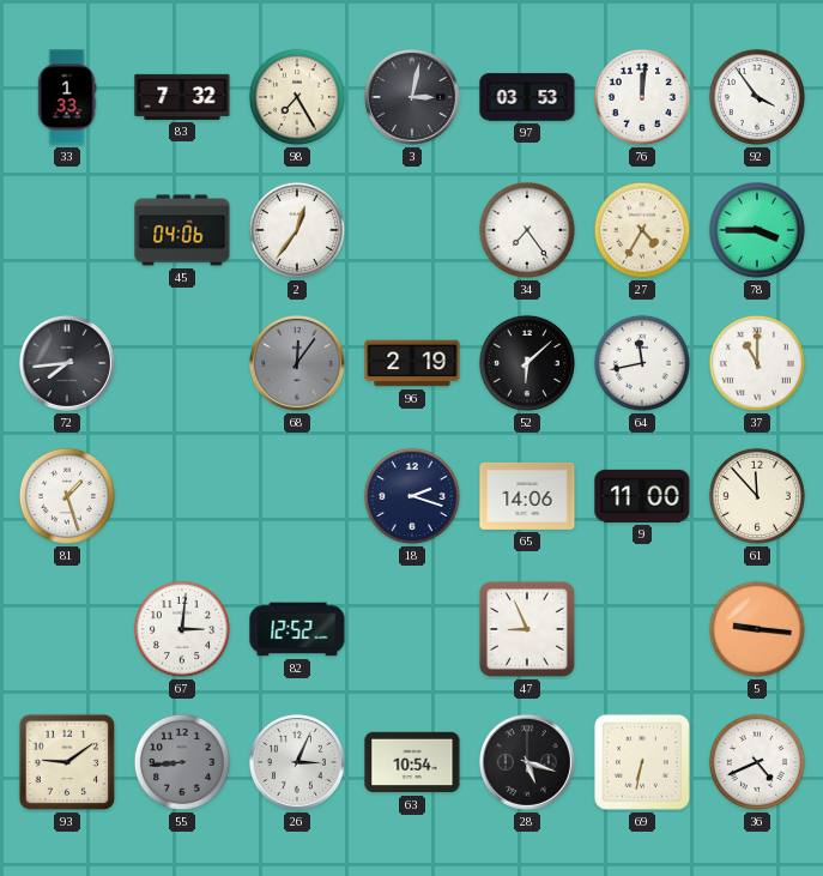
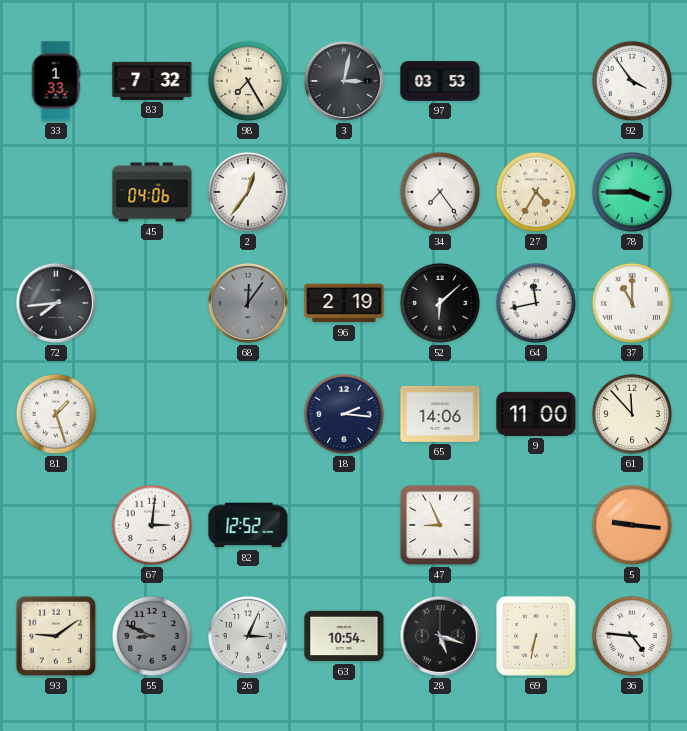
76: 12:01 -> none
18: 2:18 -> 2:16
55: 8:44 -> 8:49
36: 4:41 -> 4:46
